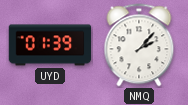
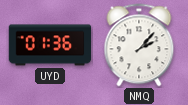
UYD: 01:39 -> 01:36
